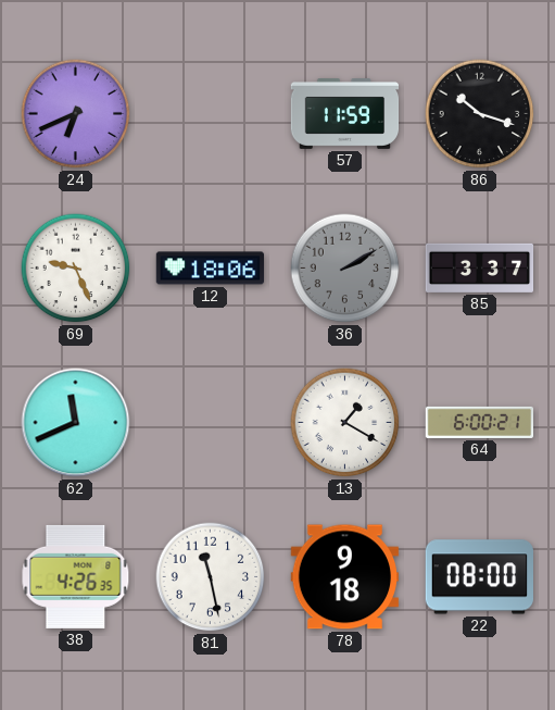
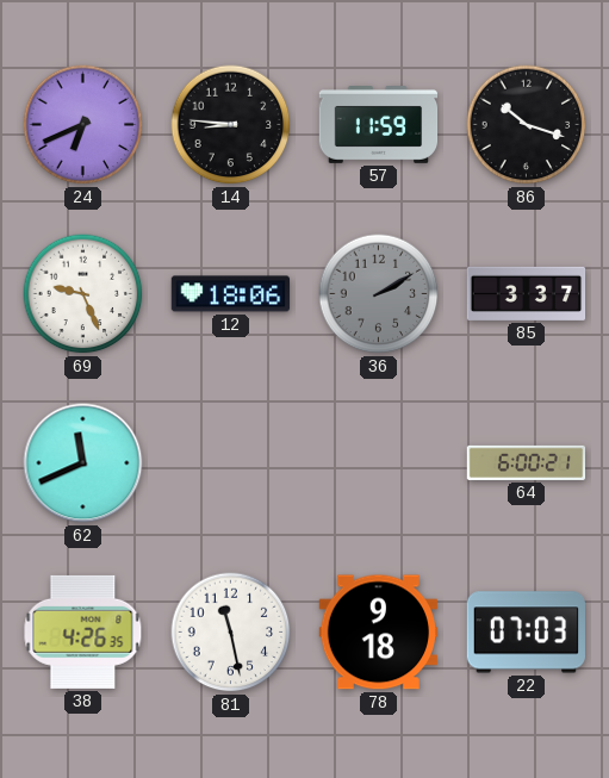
14: none -> 8:46
13: 1:20 -> none
22: 08:00 -> 07:03
